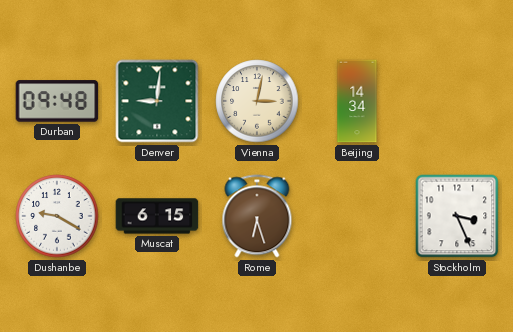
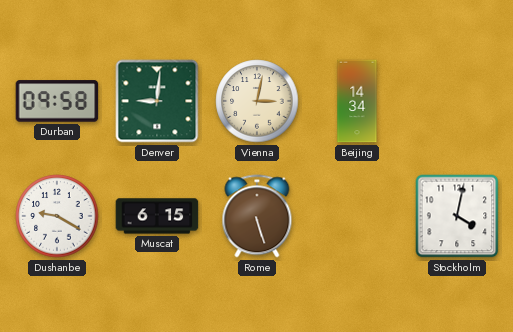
Durban: 09:48 -> 09:58
Rome: 6:27 -> 5:27
Stockholm: 3:26 -> 4:02
